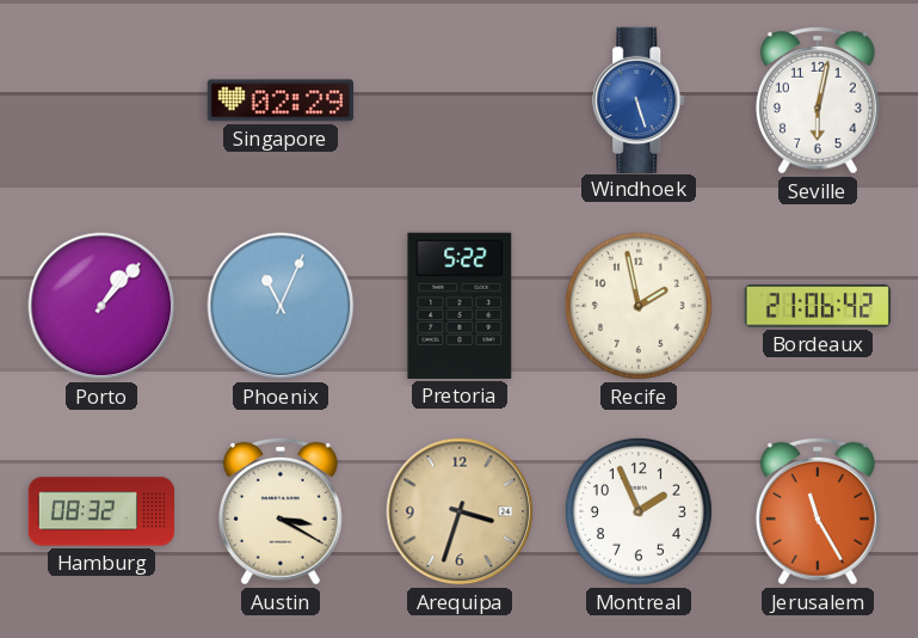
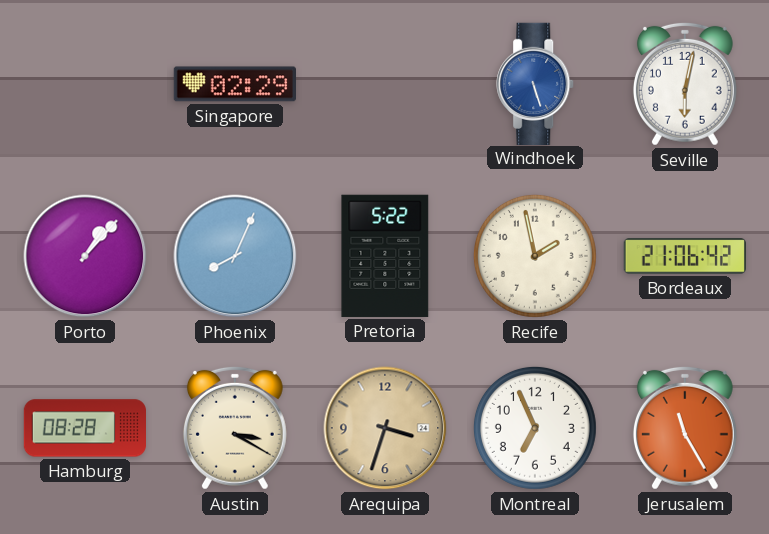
Phoenix: 11:04 -> 8:04
Hamburg: 08:32 -> 08:28
Montreal: 1:56 -> 6:56
